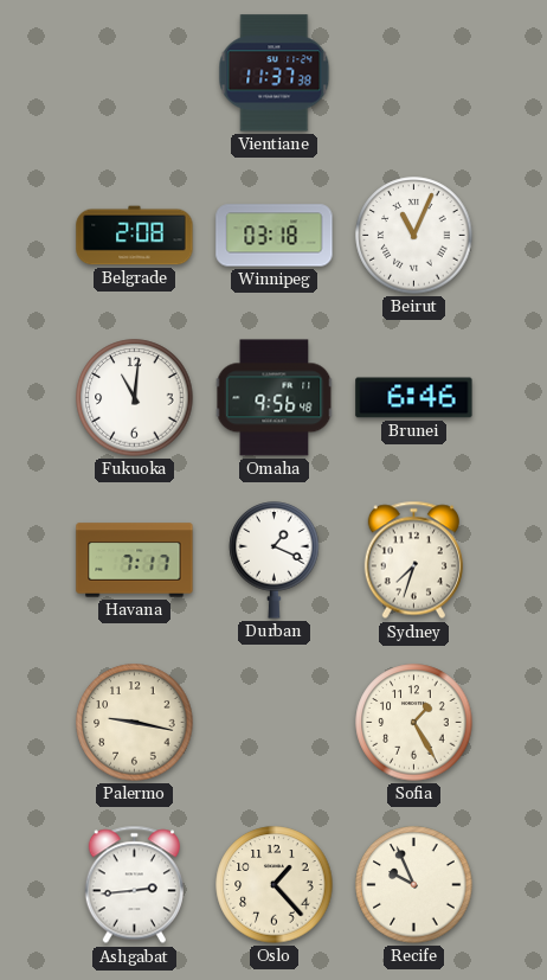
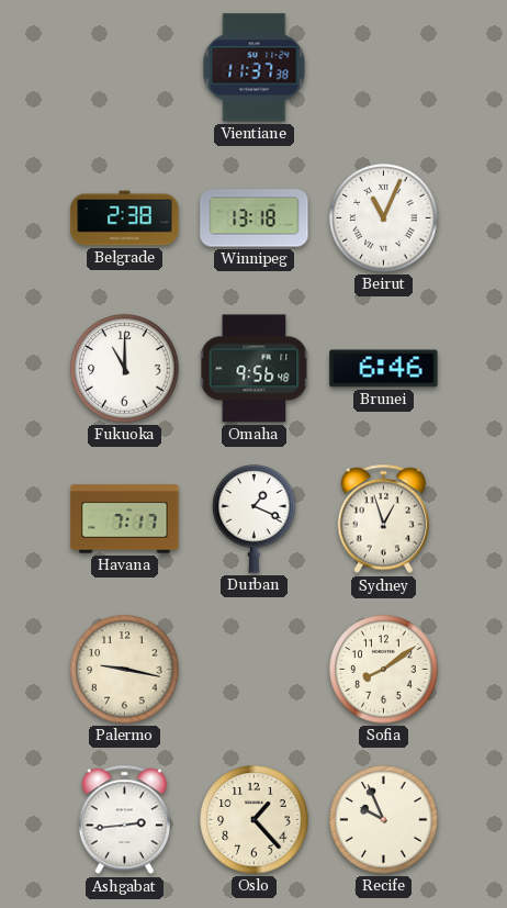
Belgrade: 2:08 -> 2:38
Winnipeg: 03:18 -> 13:18
Fukuoka: 11:01 -> 11:00
Sydney: 7:33 -> 12:57
Sofia: 1:25 -> 8:09
